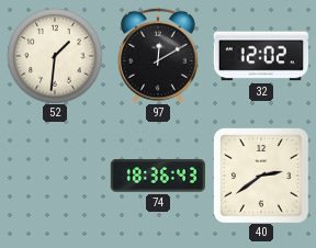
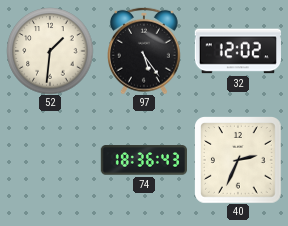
97: 12:10 -> 5:24
40: 2:39 -> 2:34
